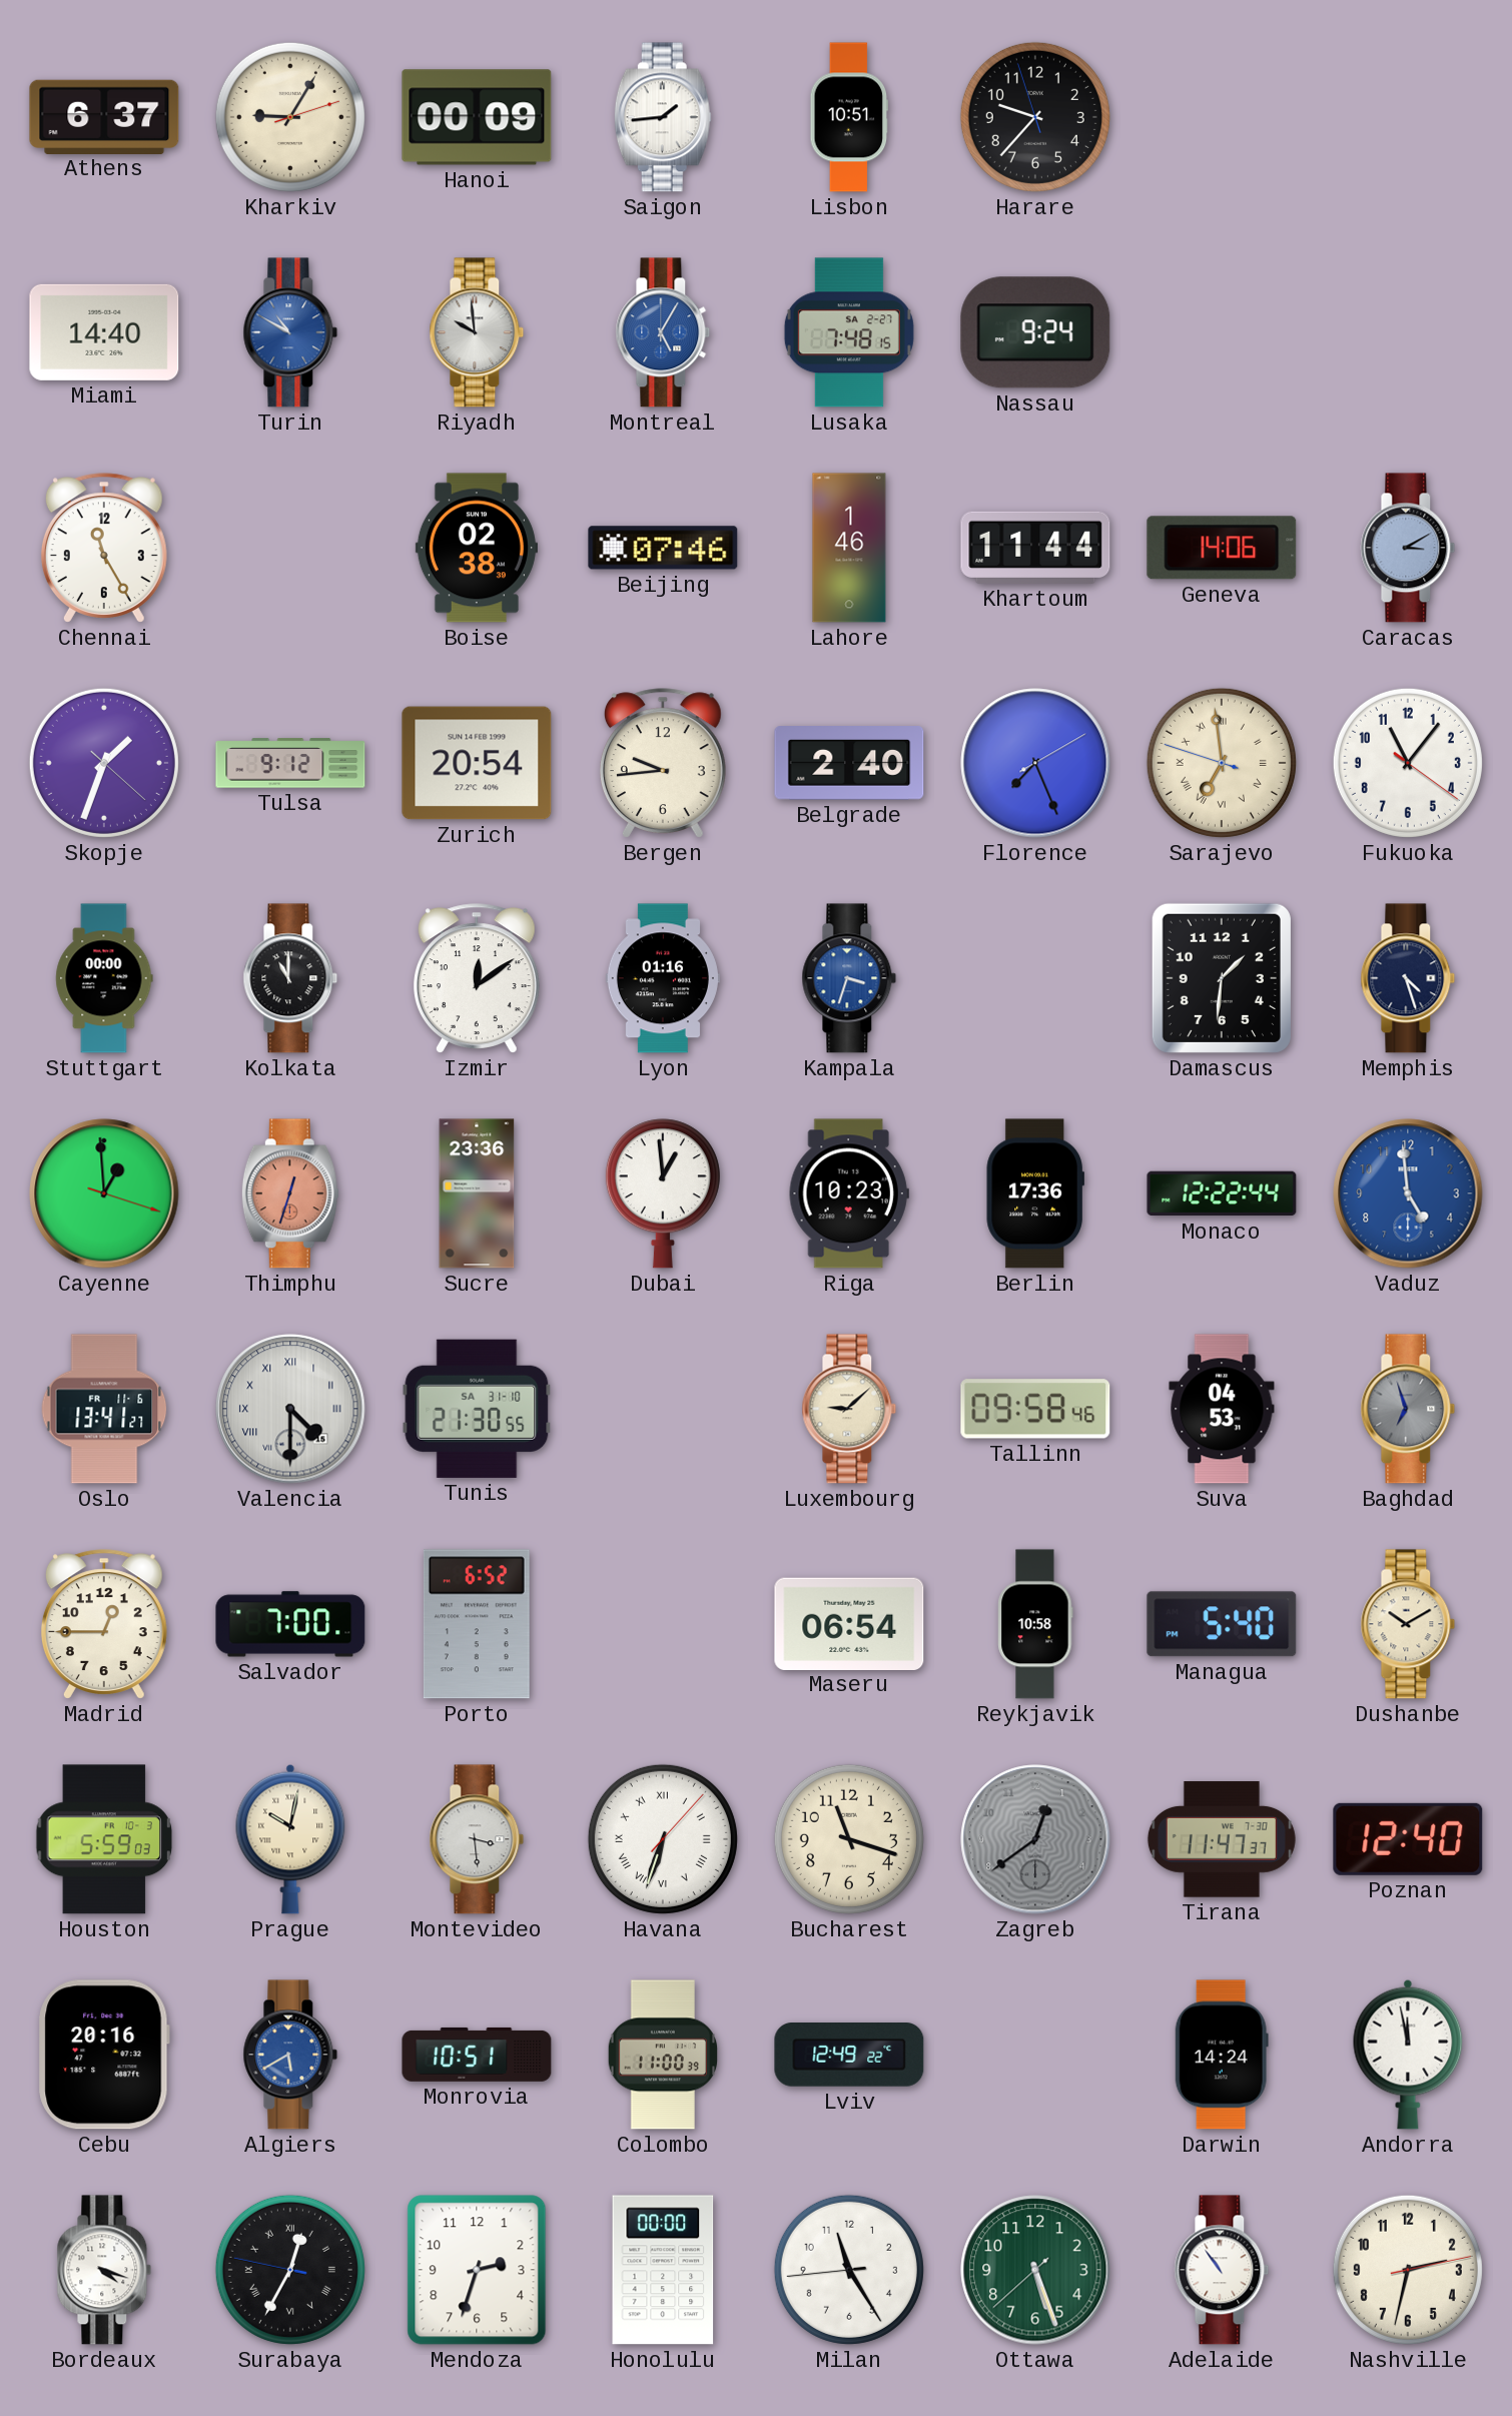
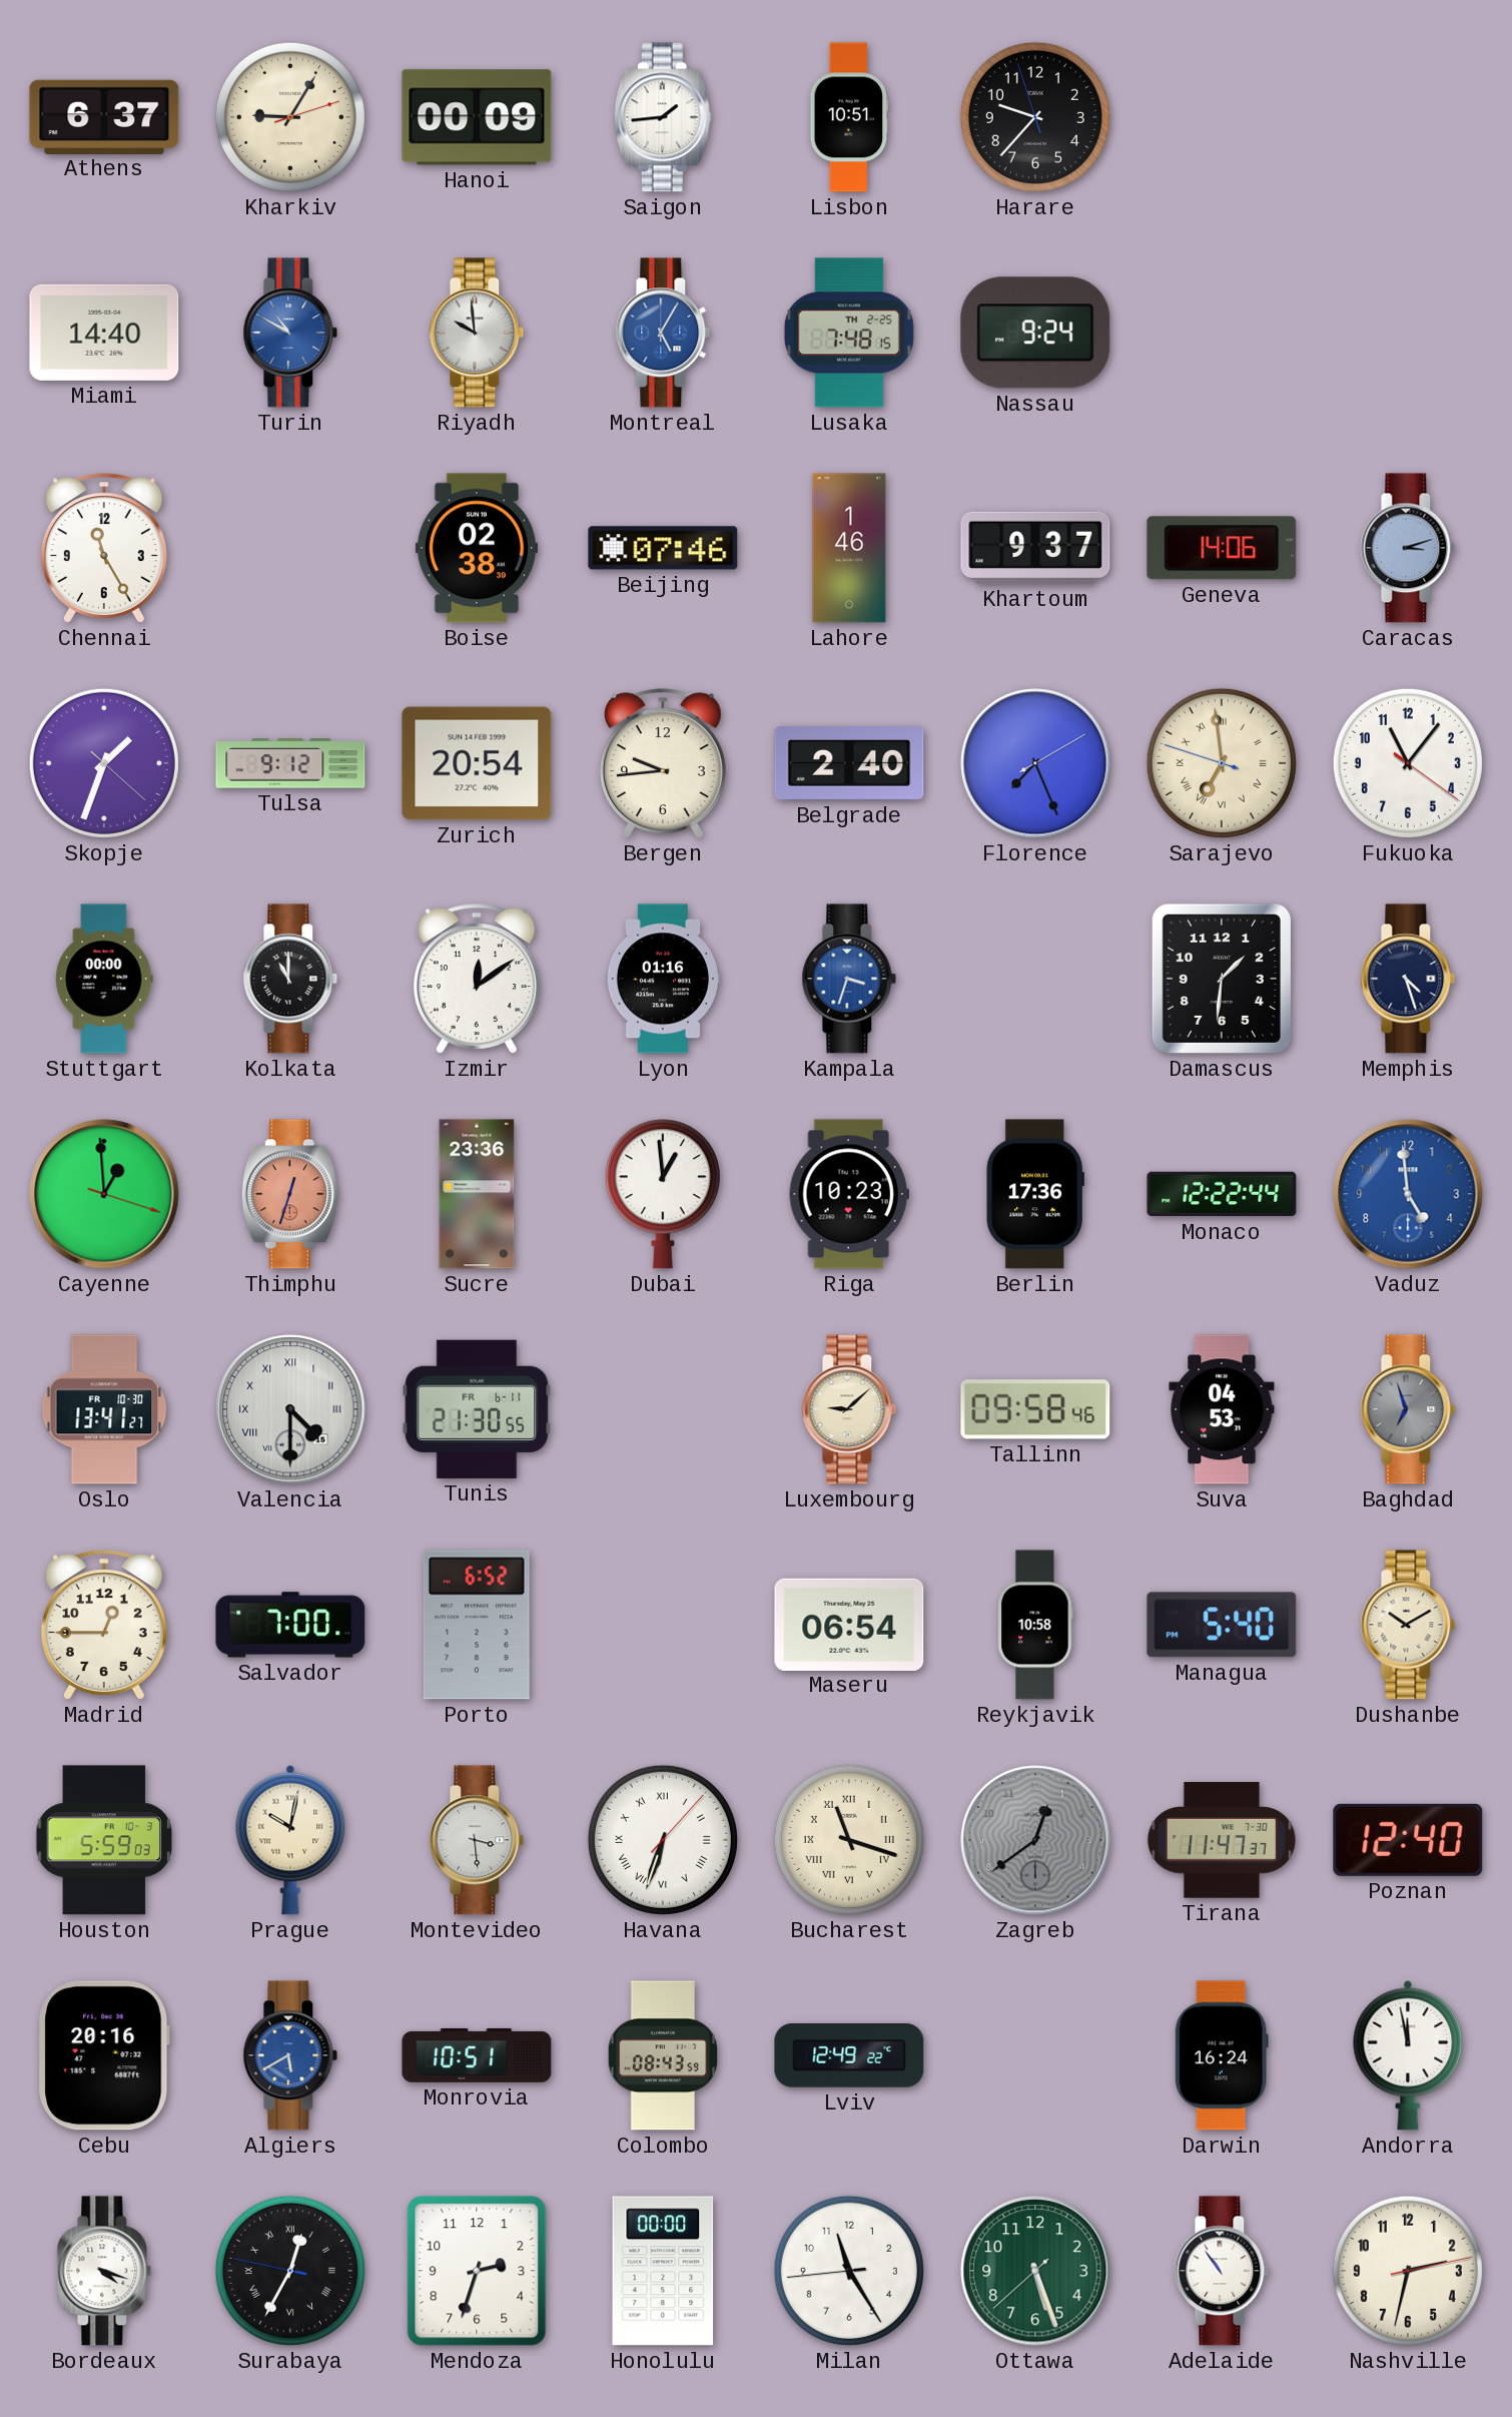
Lusaka date: SA 2-27 -> TH 2-25
Khartoum: 11:44 -> 9:37
Caracas: 3:10 -> 3:12
Oslo date: FR 11-6 -> FR 10-30
Tunis date: SA 31-10 -> FR 6-11
Bucharest numerals: Arabic -> Roman
Colombo: 11:00 -> 08:43
Darwin: 14:24 -> 16:24
